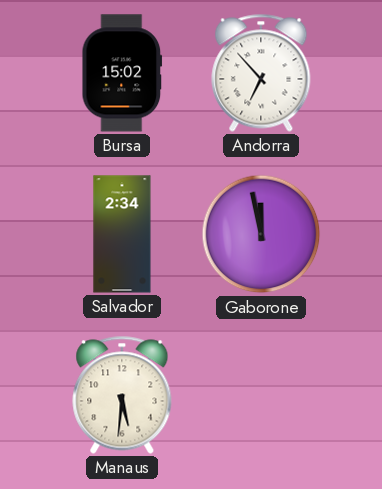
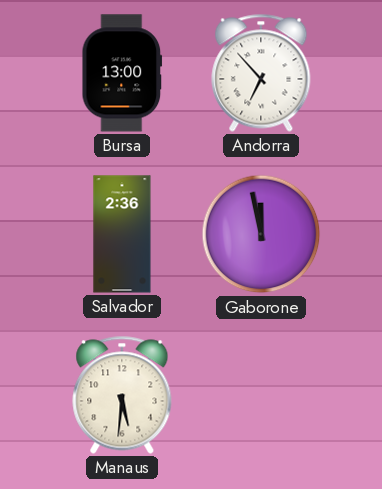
Bursa: 15:02 -> 13:00
Salvador: 2:34 -> 2:36
